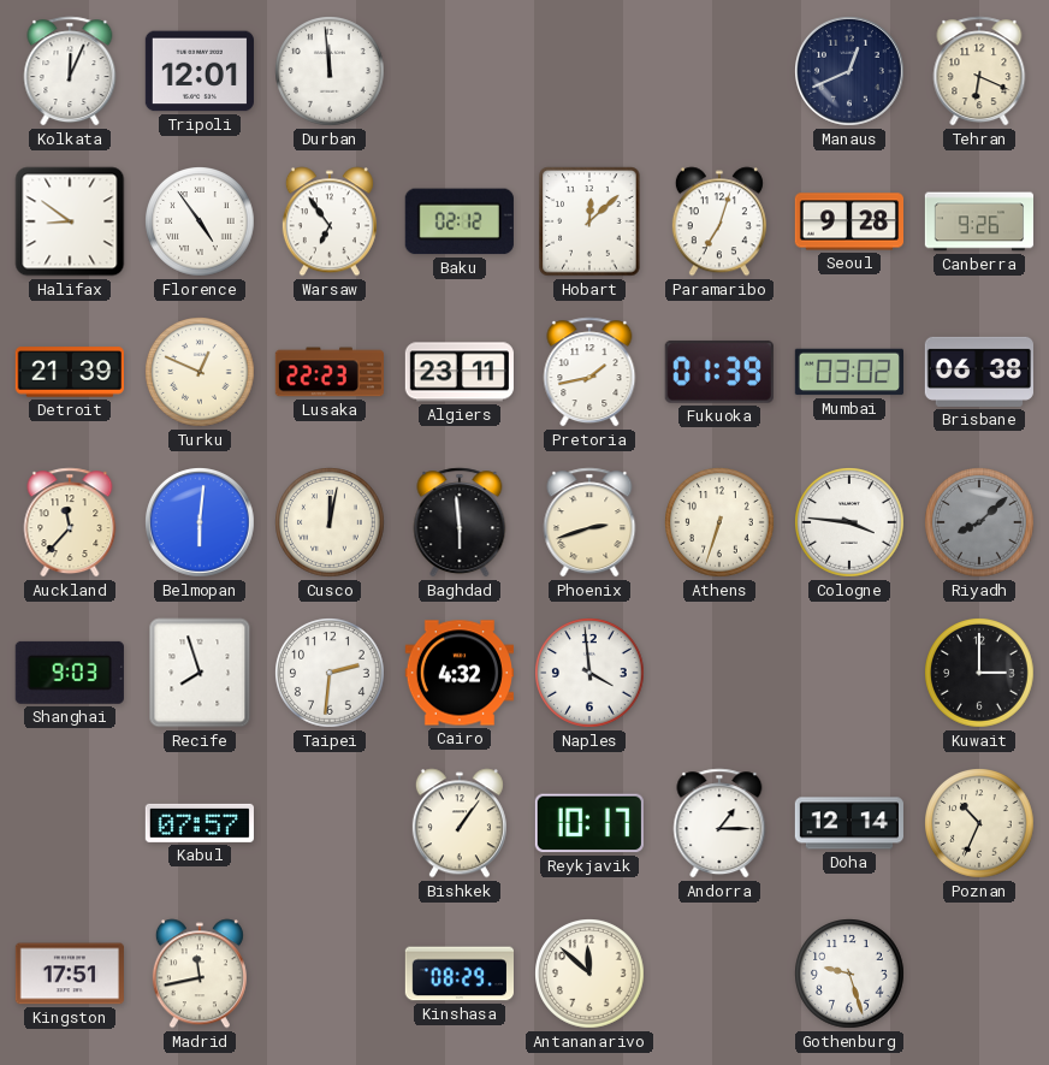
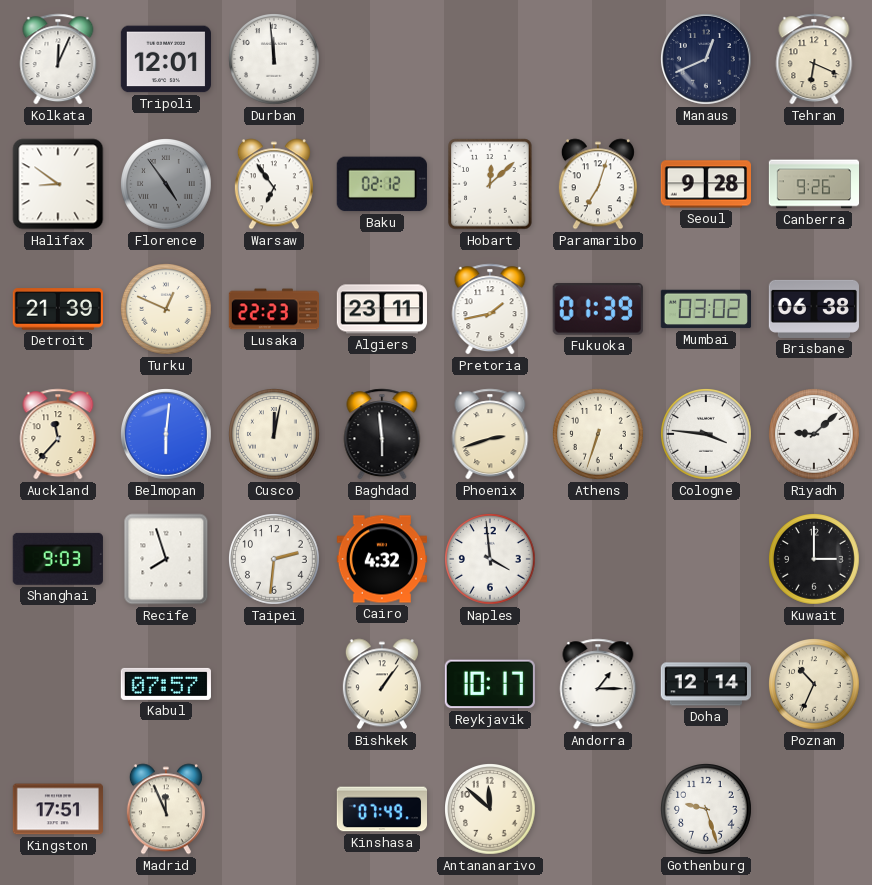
Florence dial: white -> grey
Riyadh: 8:08 -> 9:08
Riyadh dial: grey -> white
Madrid: 11:43 -> 11:56
Kinshasa: 08:29 -> 07:49
